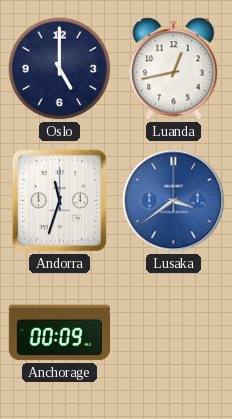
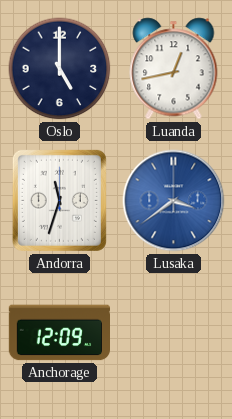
Anchorage: 00:09 -> 12:09
